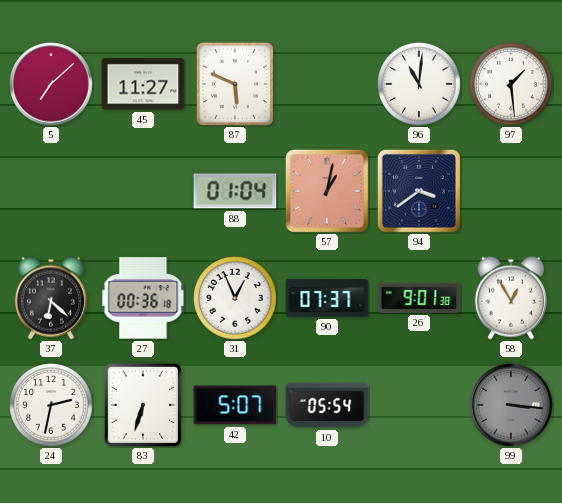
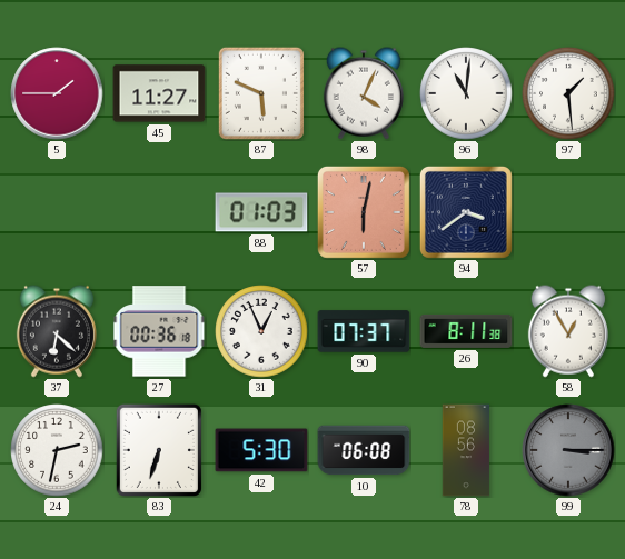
5: 7:08 -> 1:45
98: none -> 4:04
88: 01:04 -> 01:03
57: 1:02 -> 6:02
26: 9:01 -> 8:11
42: 5:07 -> 5:30
10: 05:54 -> 06:08
78: none -> 08:56
99: 3:16 -> 3:15
